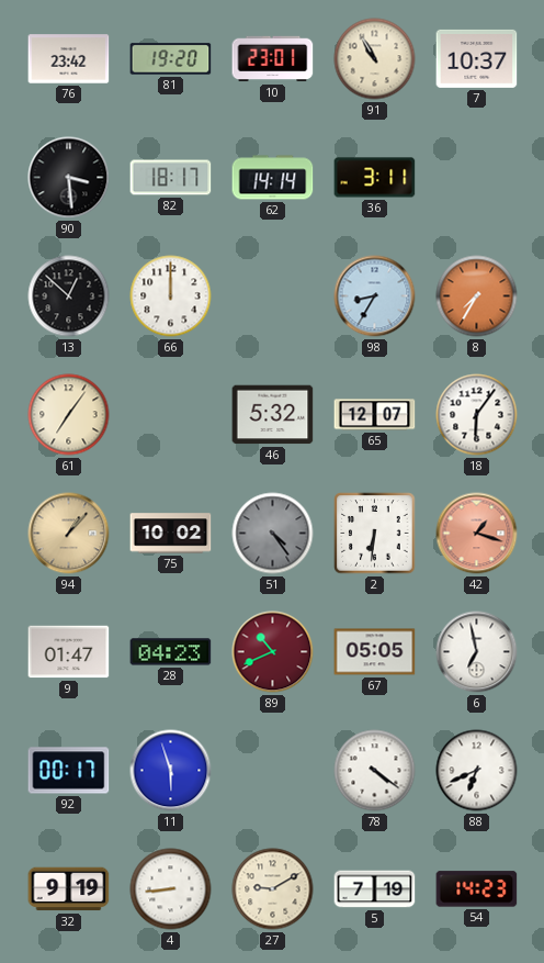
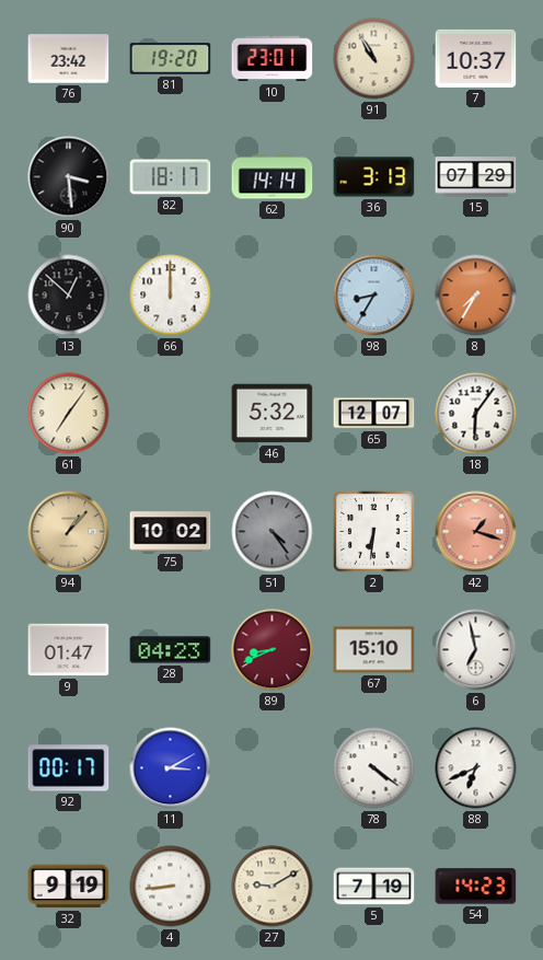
36: 3:11 -> 3:13
15: none -> 07:29
89: 10:41 -> 8:41
67: 05:05 -> 15:10
11: 5:57 -> 3:10
